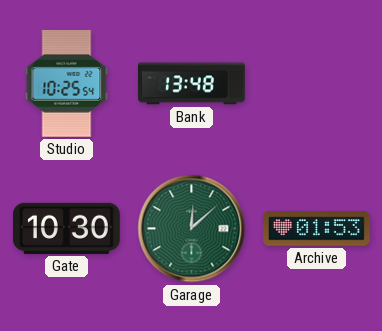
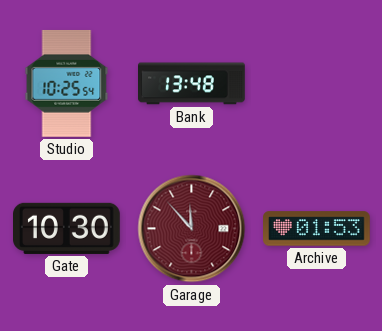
Garage: 12:08 -> 11:53
Garage dial: green -> burgundy
